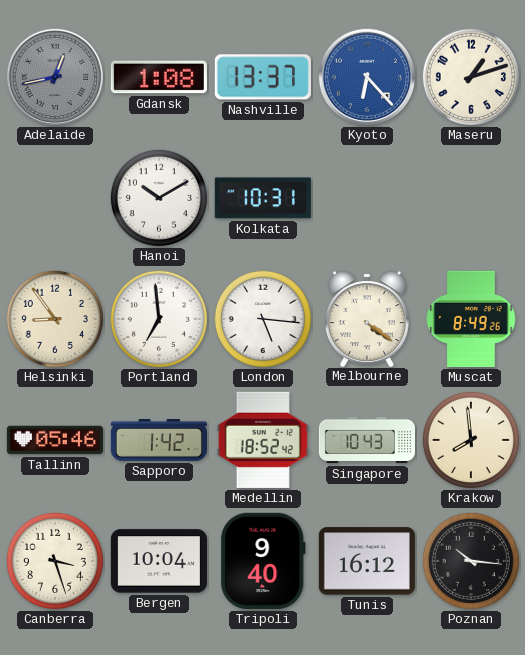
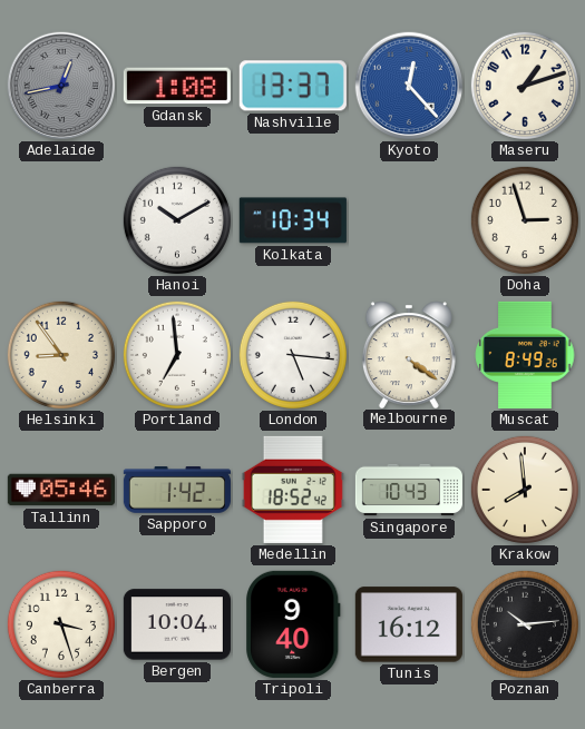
Kyoto: 6:23 -> 12:23
Kolkata: 10:31 -> 10:34
Doha: none -> 2:57
Poznan: 10:16 -> 10:14
